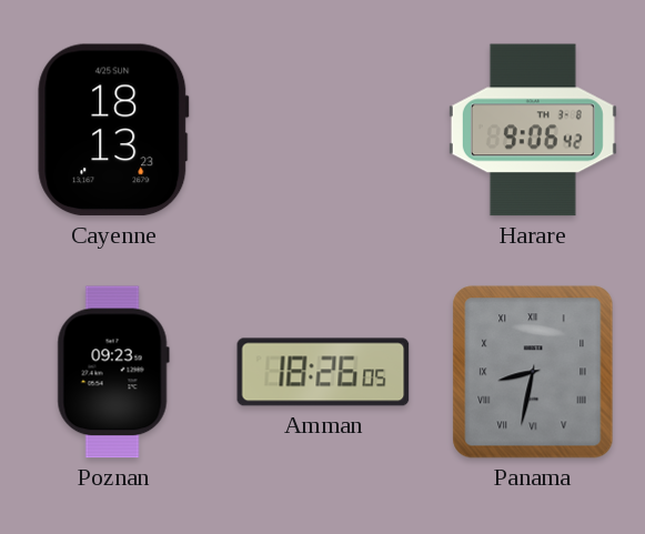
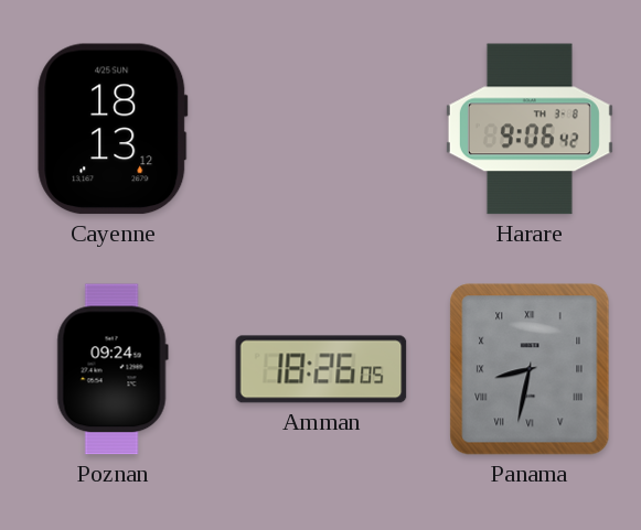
Cayenne: 18:13:23 -> 18:13:12
Poznan: 09:23 -> 09:24
